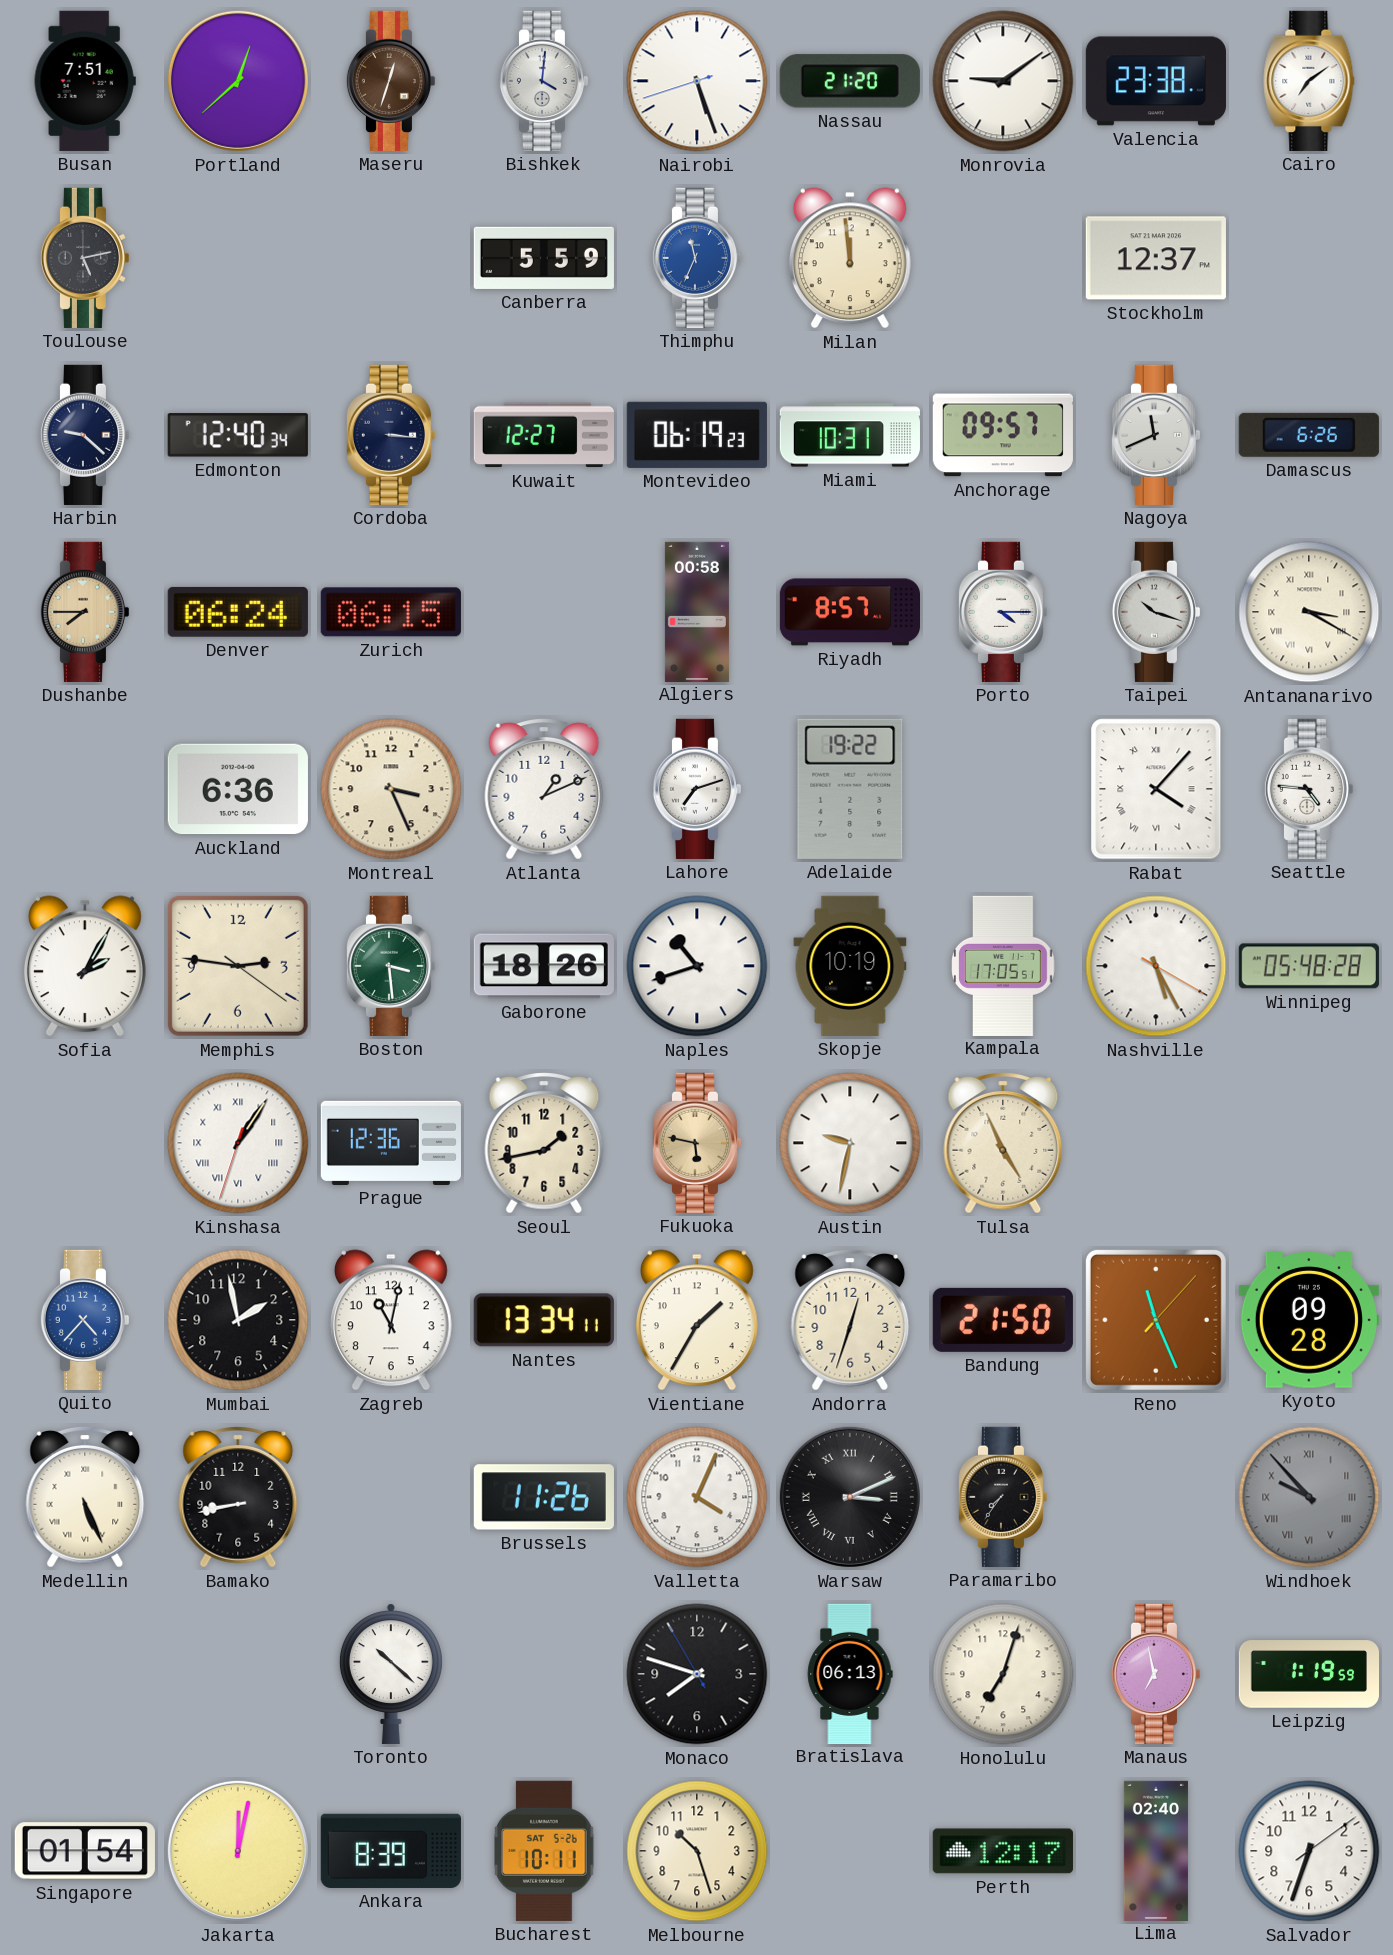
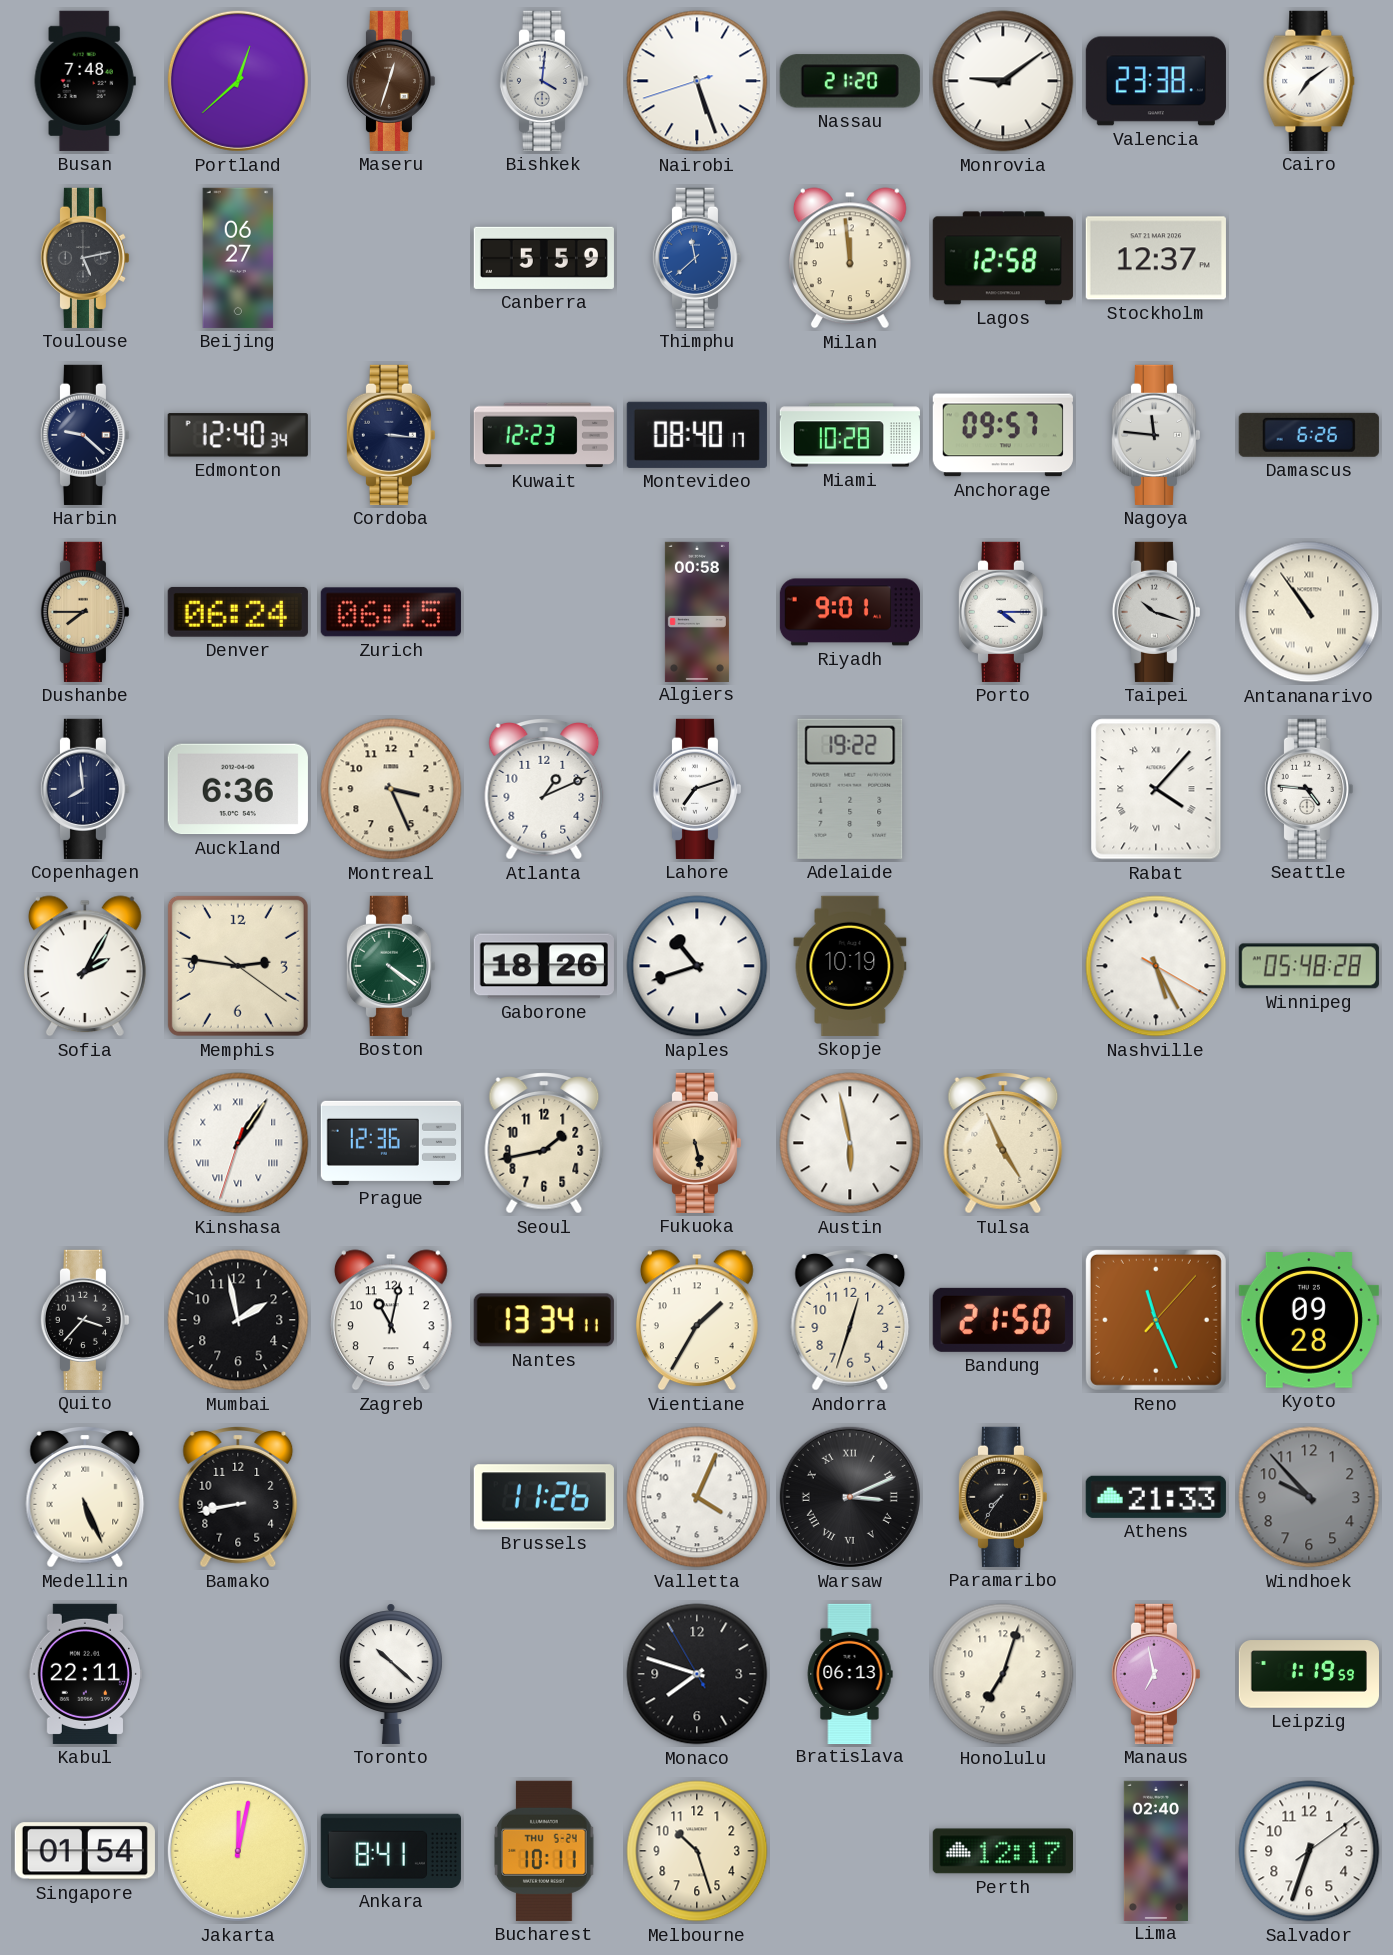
Busan: 7:51 -> 7:48
Beijing: none -> 06:27
Thimphu: 11:34 -> 11:38
Lagos: none -> 12:58
Kuwait: 12:27 -> 12:23
Montevideo: 06:19 -> 08:40
Miami: 10:31 -> 10:28
Nagoya: 11:41 -> 11:46
Riyadh: 8:57 -> 9:01
Antananarivo: 3:20 -> 10:54
Copenhagen: none -> 7:59
Boston: 3:29 -> 4:21
Kampala: 17:05 -> none
Fukuoka: 5:47 -> 5:28
Austin: 9:32 -> 5:58
Quito: 4:37 -> 3:37
Quito dial: blue -> black
Athens: none -> 21:33
Windhoek numerals: Roman -> Arabic
Kabul: none -> 22:11
Ankara: 8:39 -> 8:41
Bucharest date: SAT 5-26 -> THU 5-24
